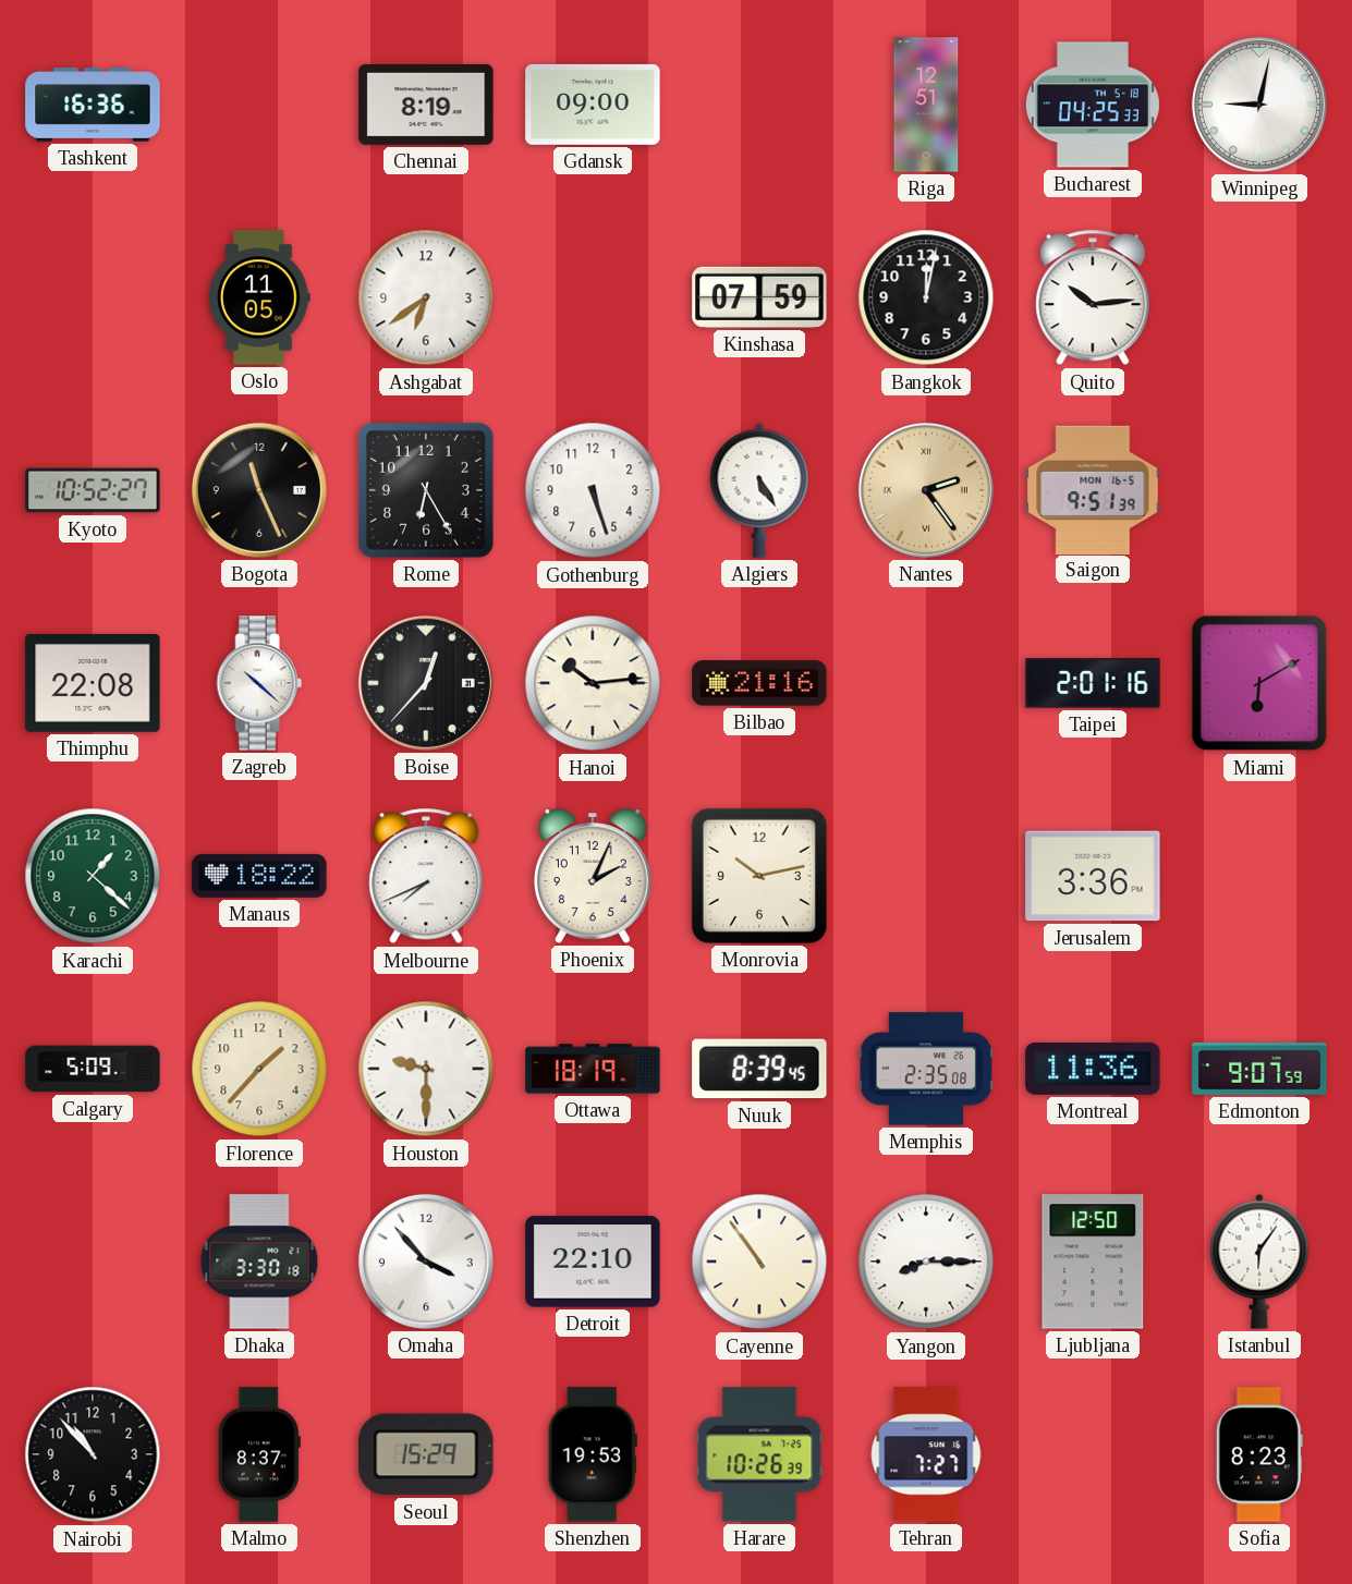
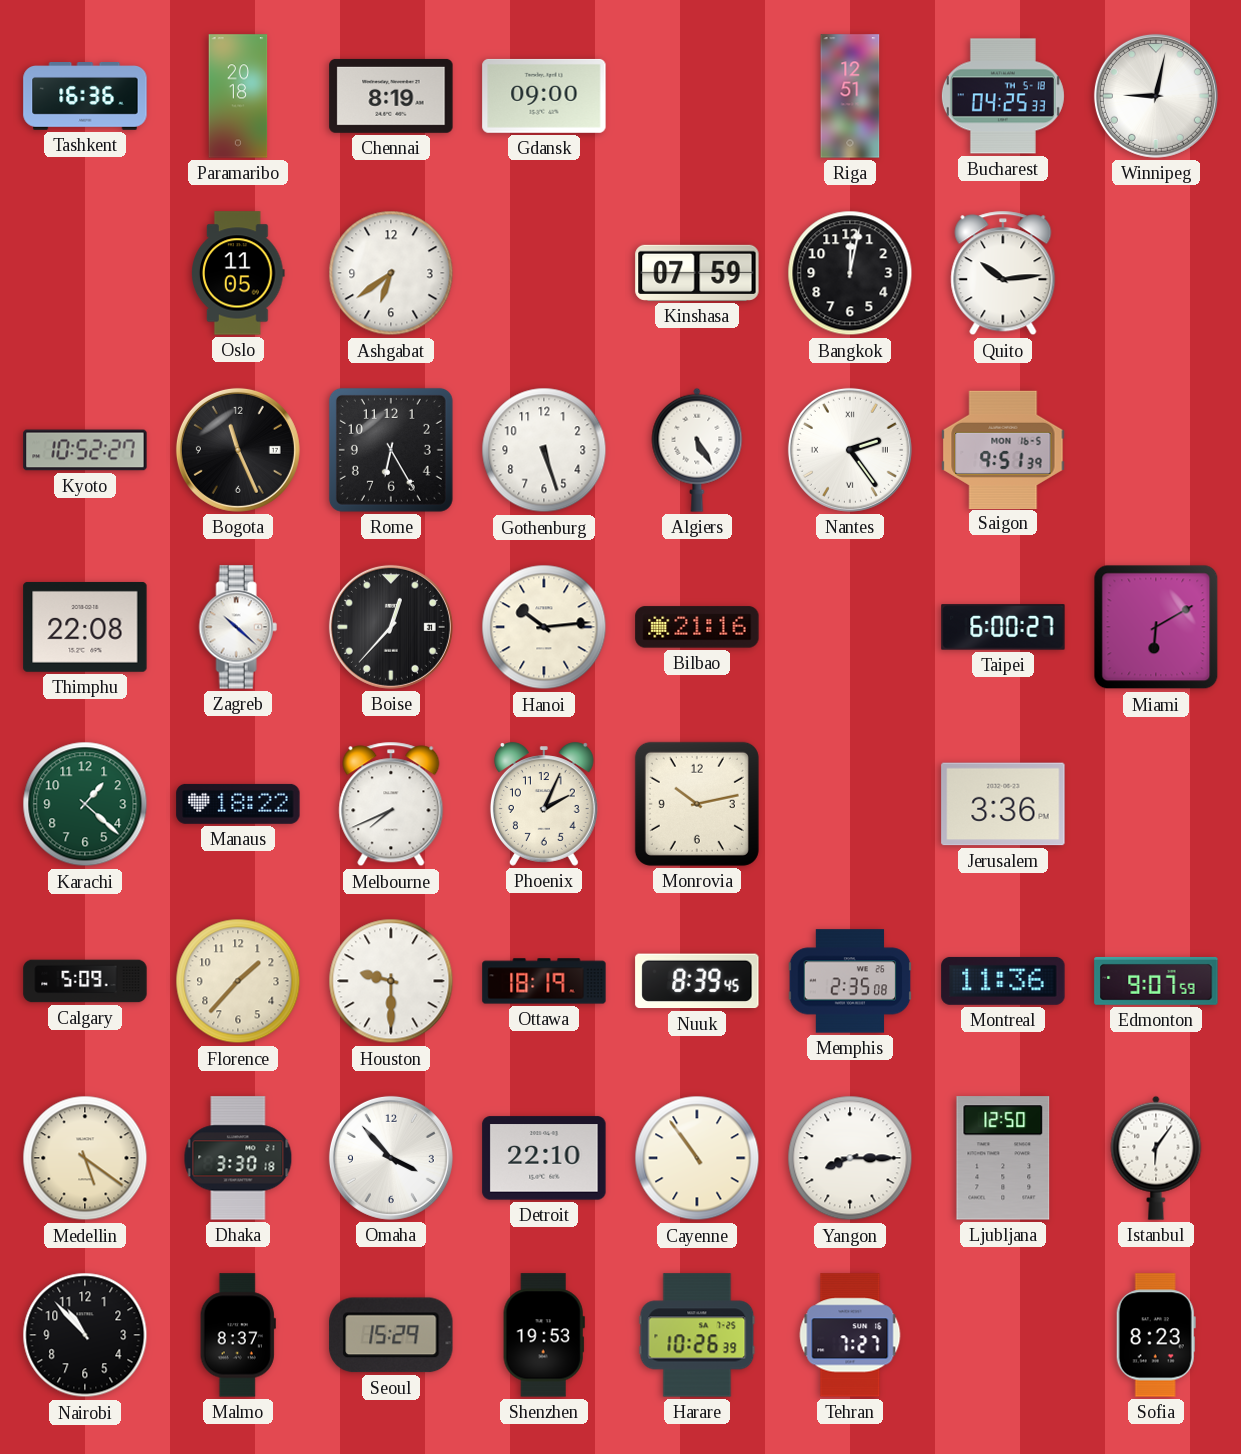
Paramaribo: none -> 20:18
Nantes dial: champagne -> white
Taipei: 2:01 -> 6:00
Medellin: none -> 5:21
